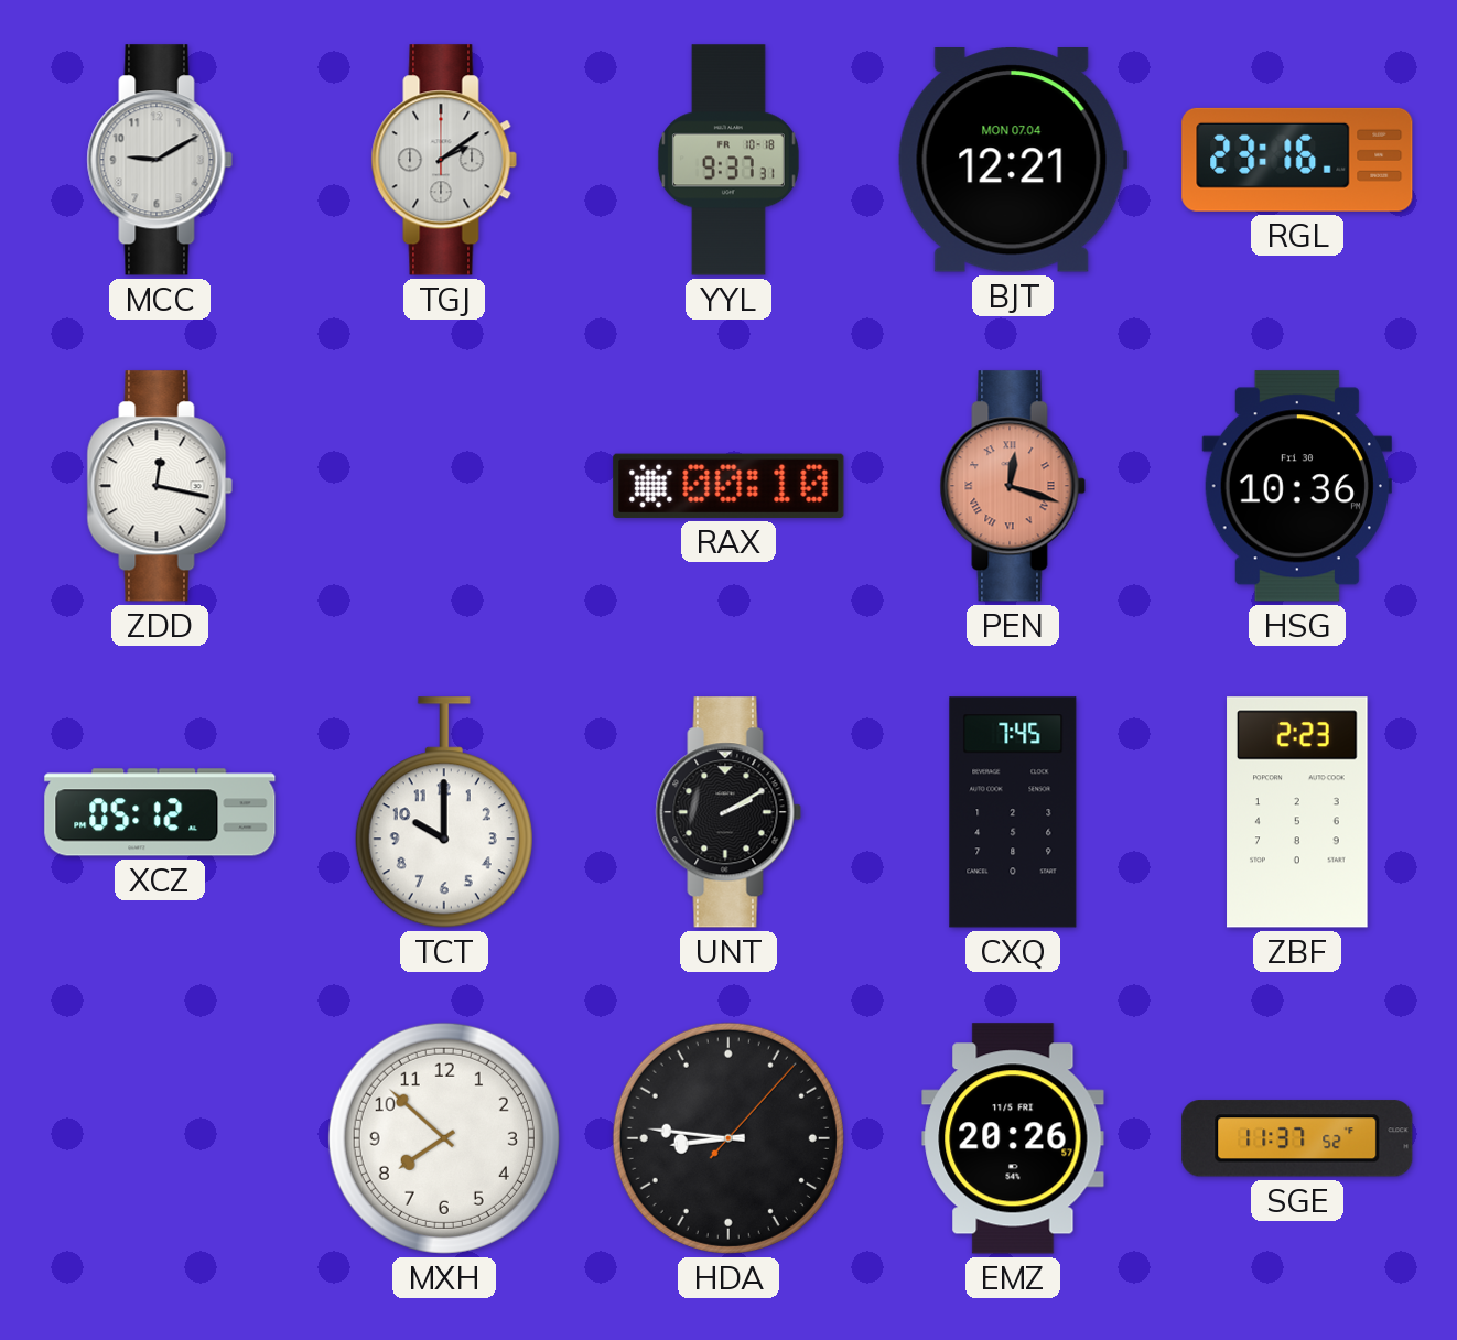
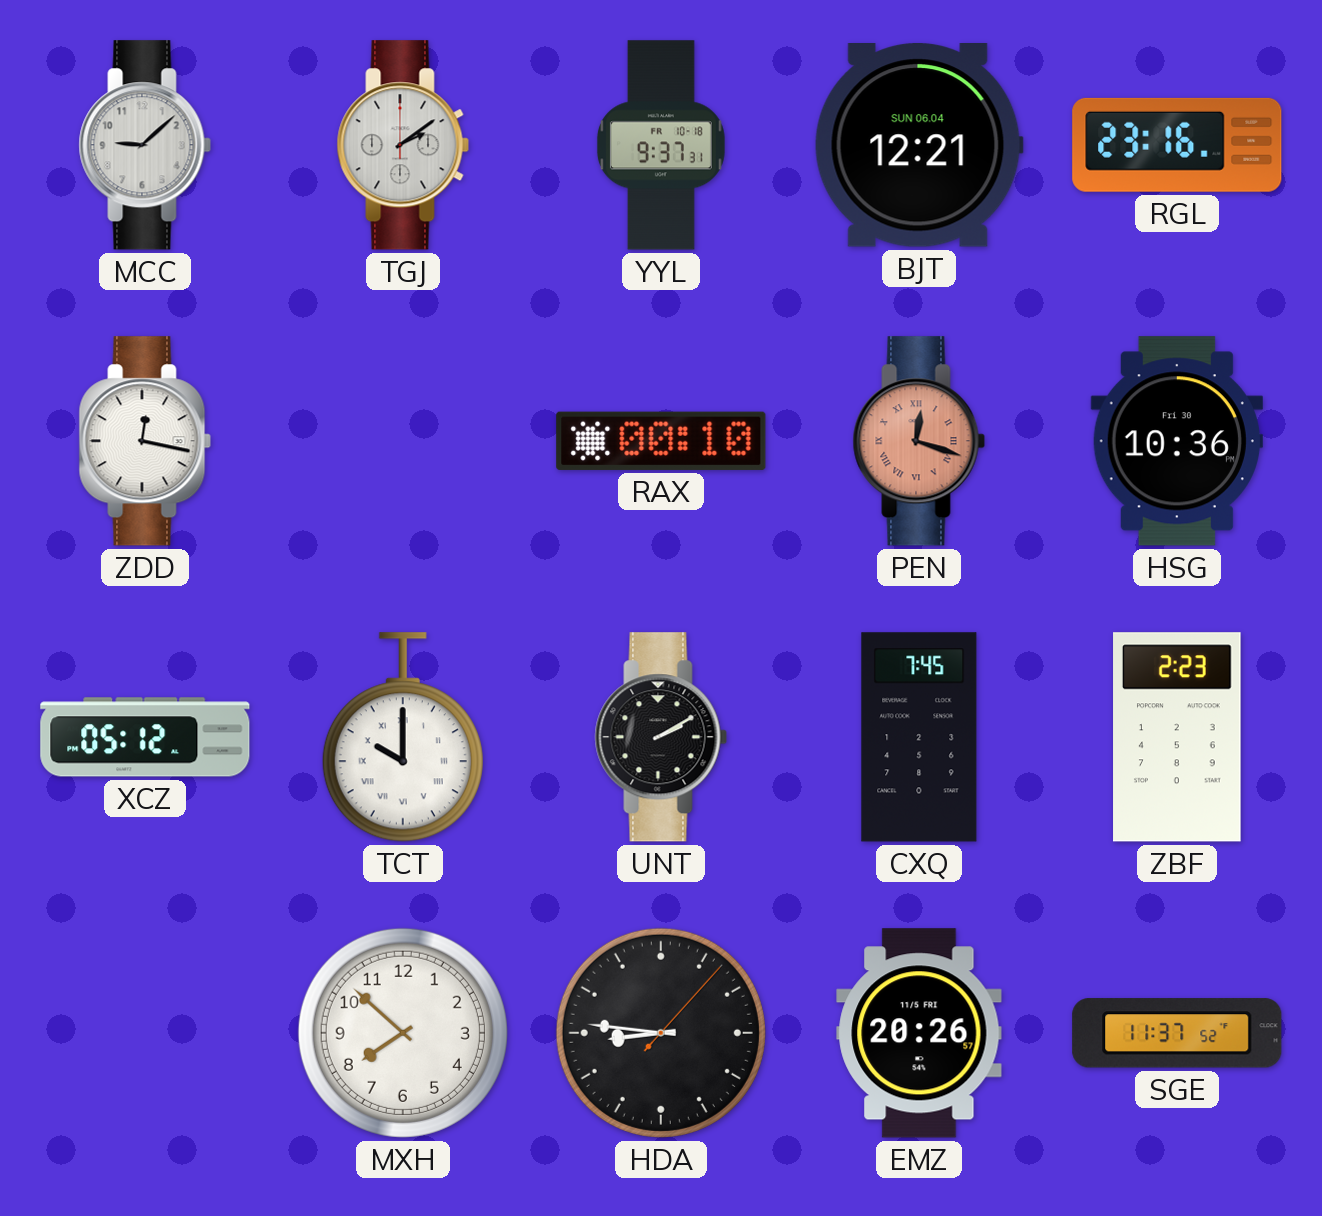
MCC: 9:10 -> 9:08
BJT date: MON 07.04 -> SUN 06.04
TCT numerals: Arabic -> Roman
